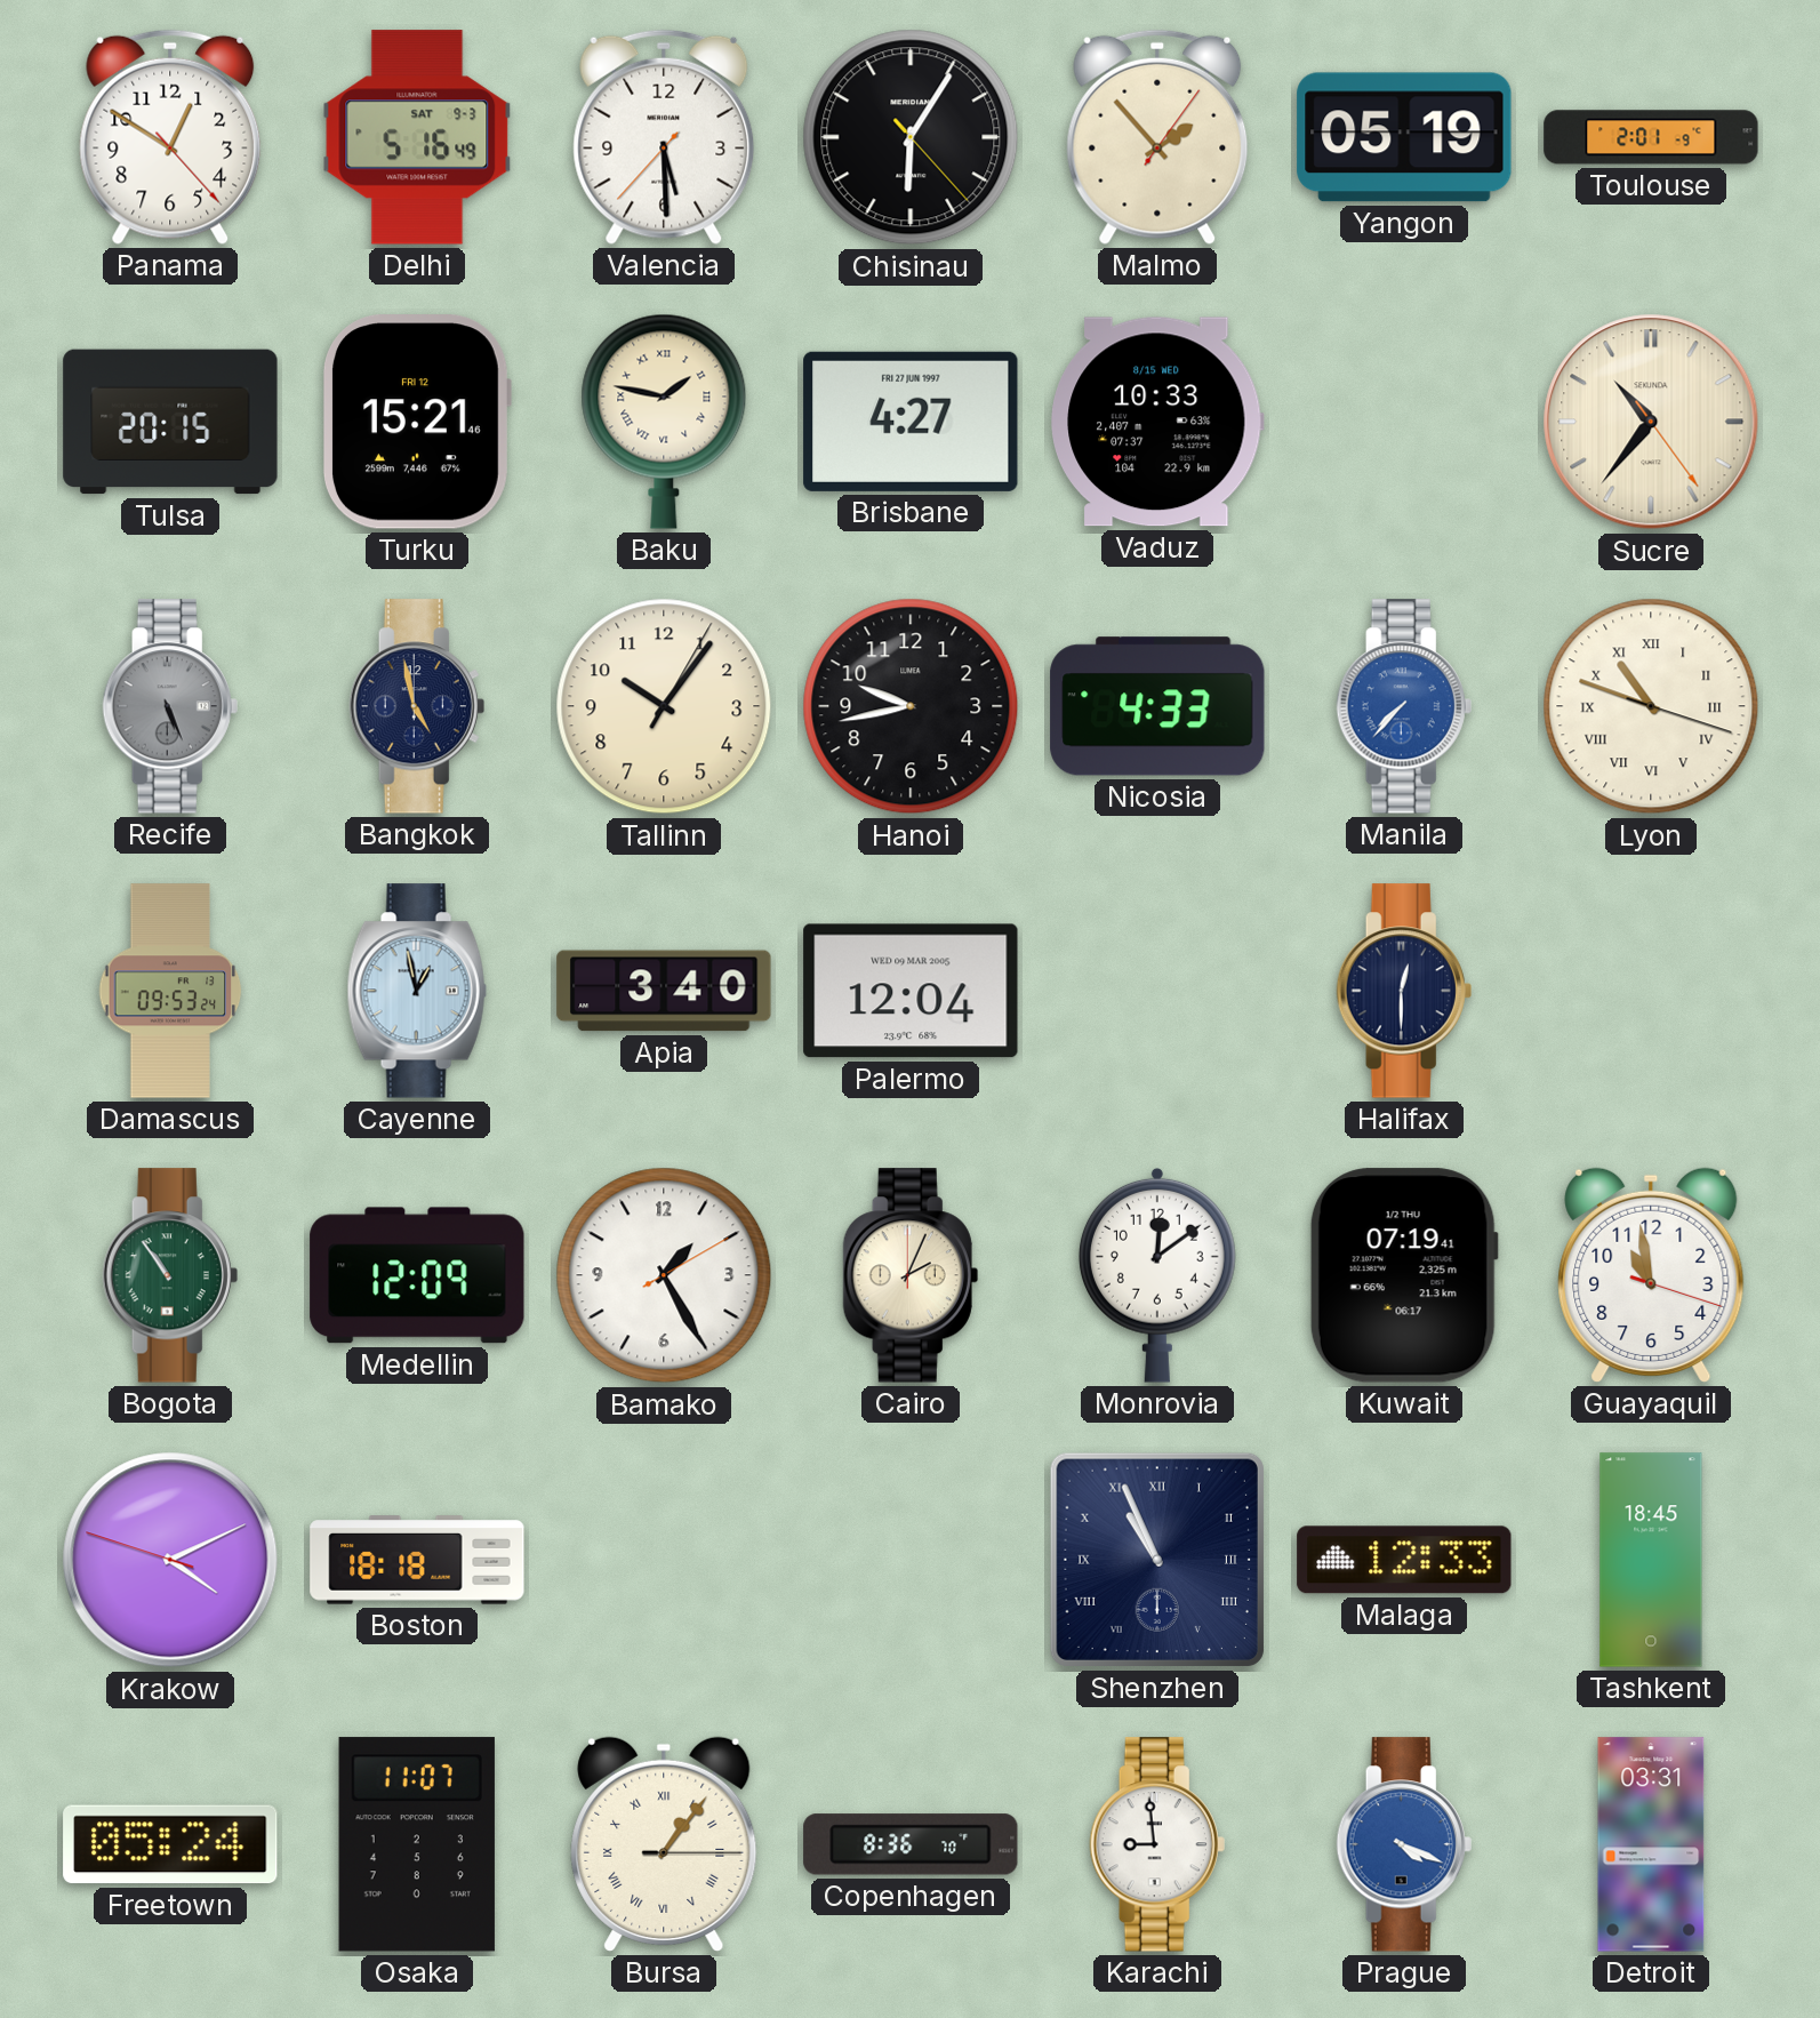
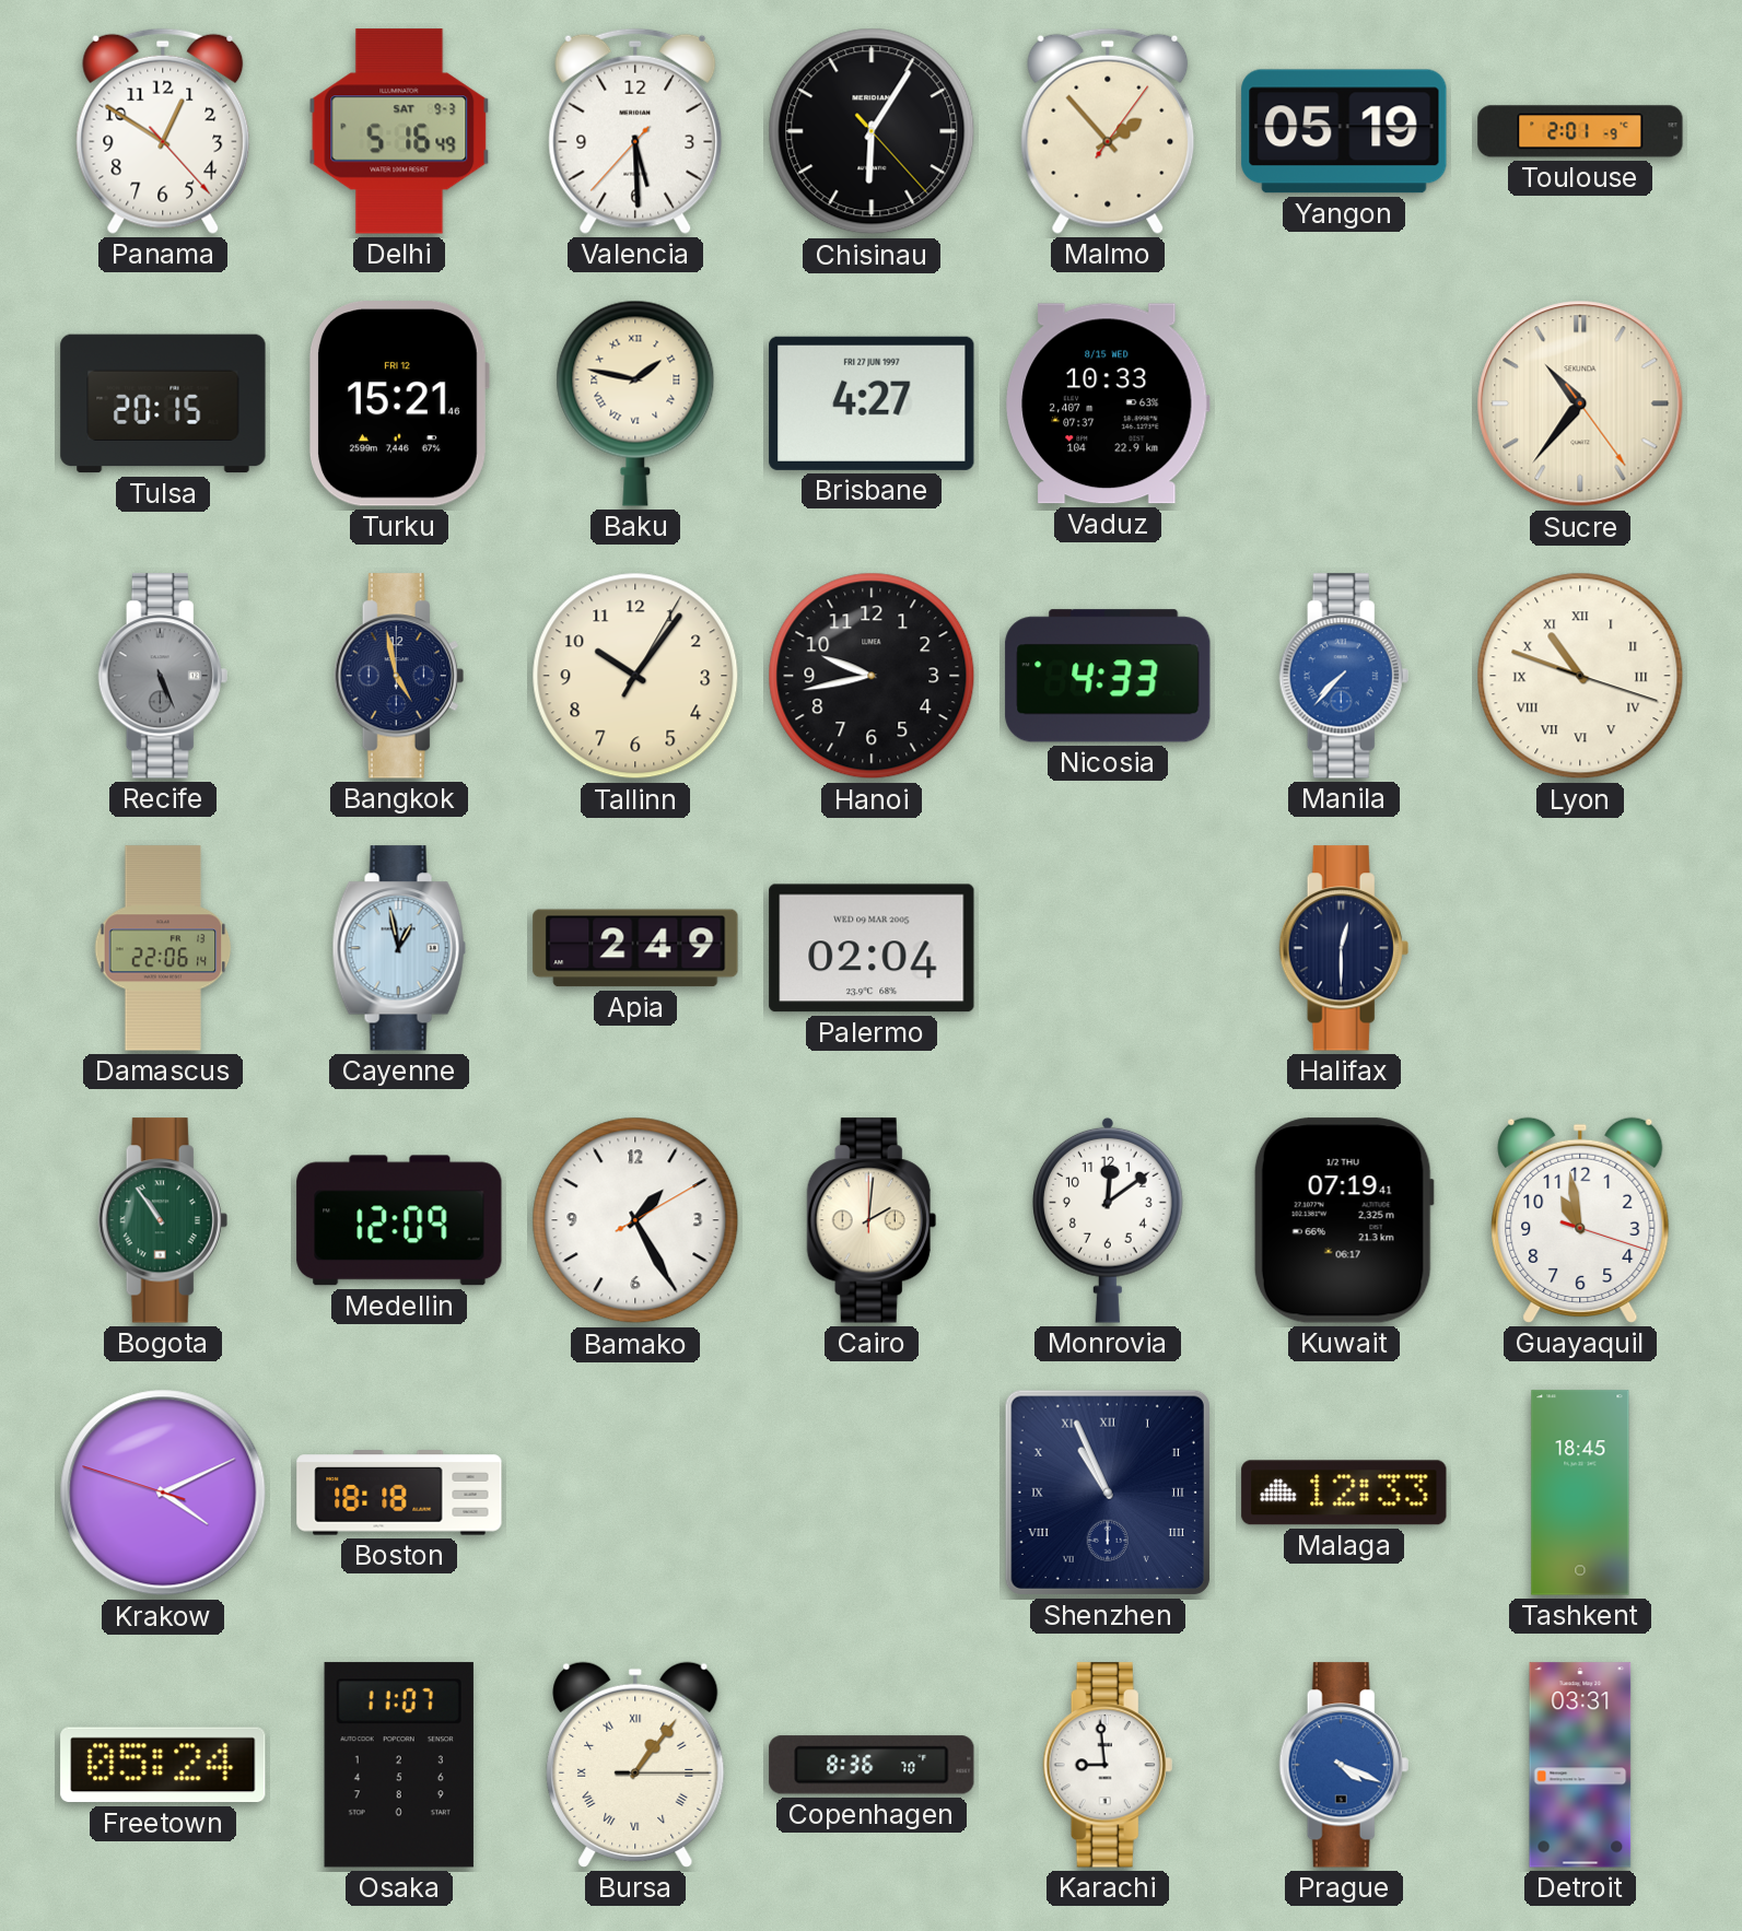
Damascus: 09:53 -> 22:06
Apia: 3:40 -> 2:49
Palermo: 12:04 -> 02:04
Cairo: 2:04 -> 2:01
